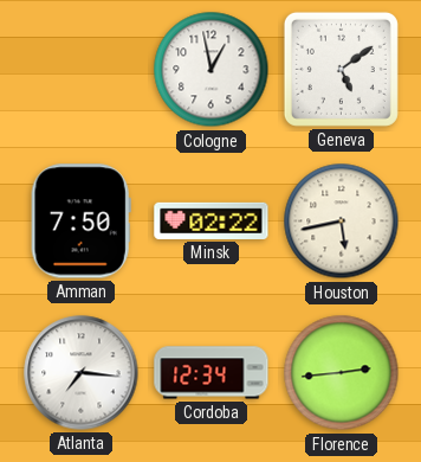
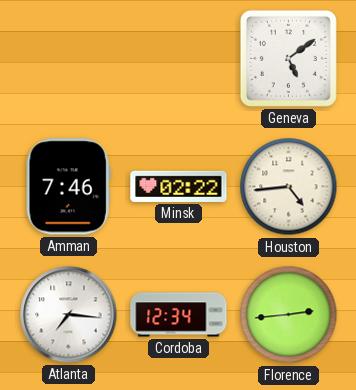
Cologne: 12:58 -> none
Amman: 7:50 -> 7:46
Houston: 5:43 -> 4:44
